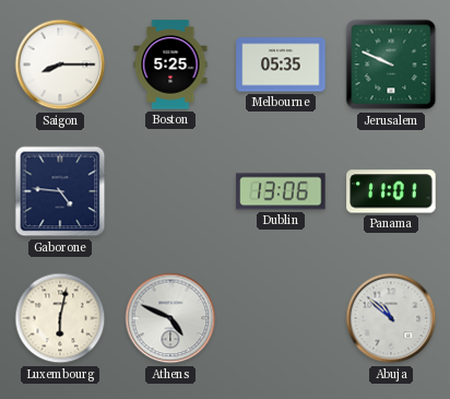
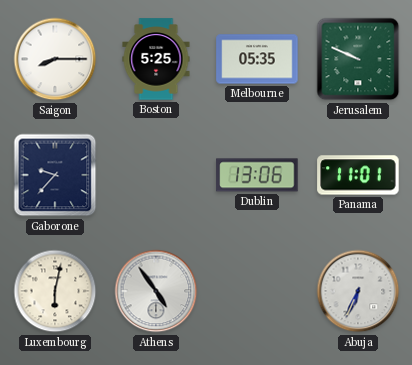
Gaborone: 4:46 -> 9:37
Athens: 4:49 -> 4:54
Abuja: 10:52 -> 6:34
